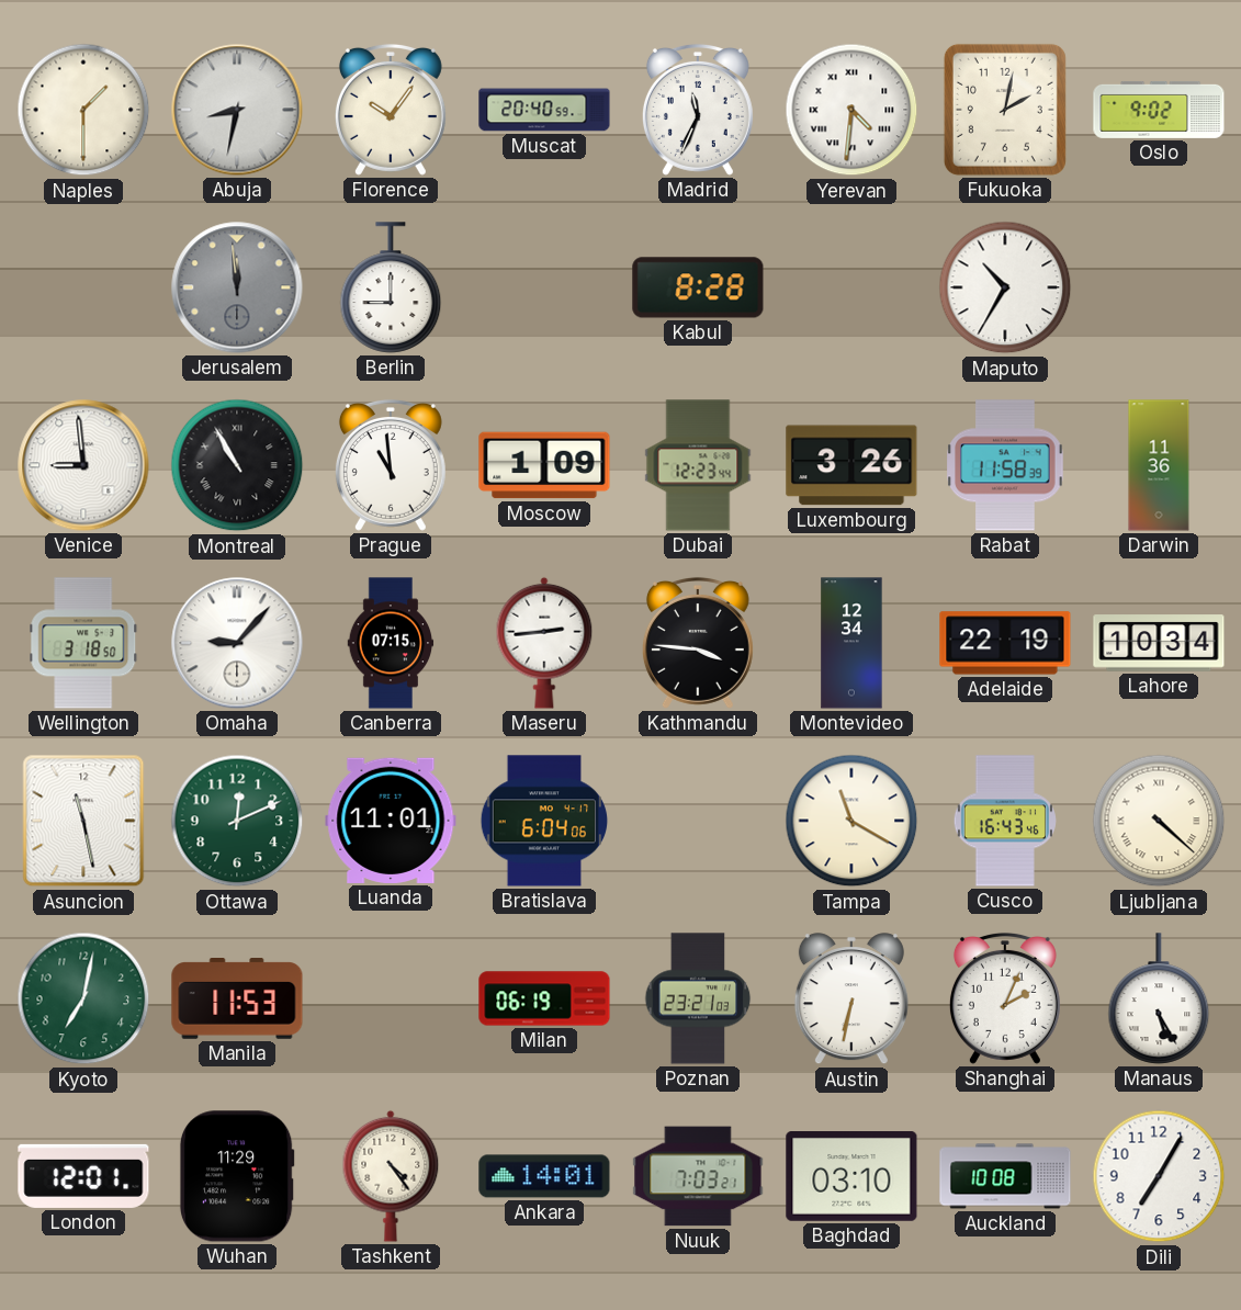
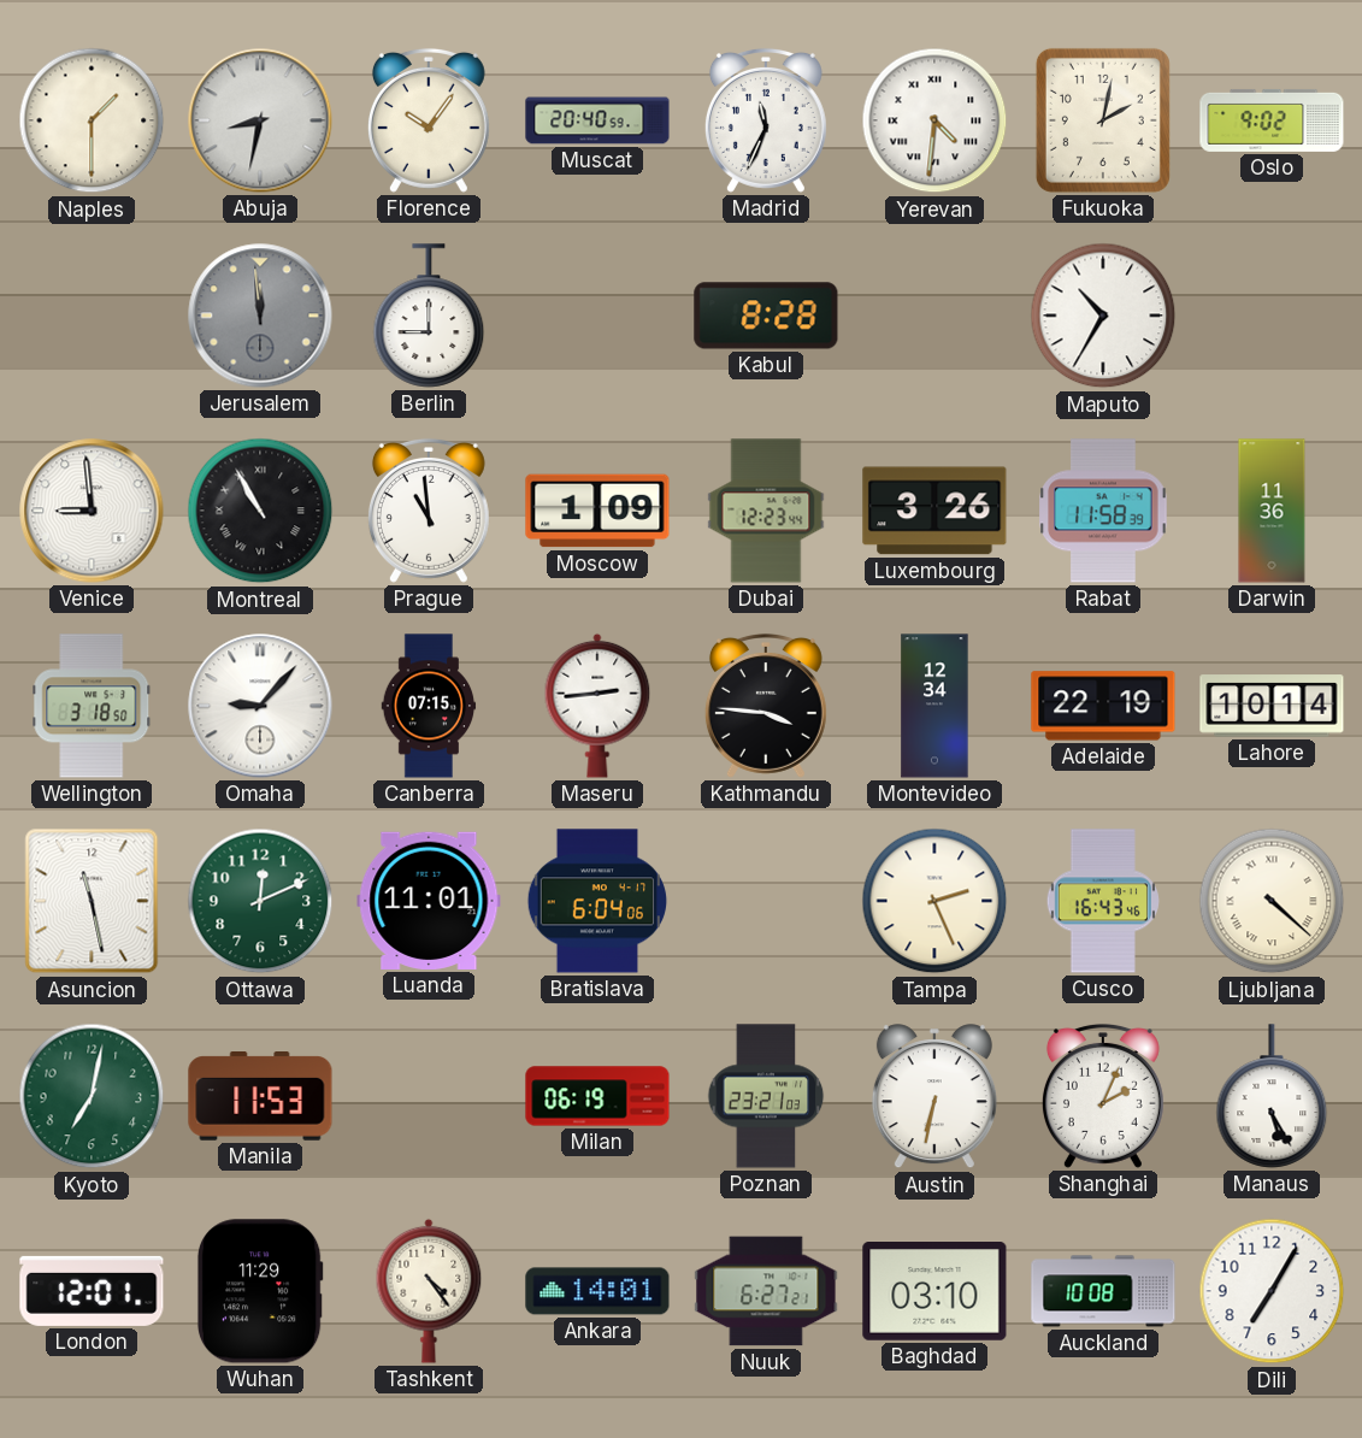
Lahore: 10:34 -> 10:14
Tampa: 11:20 -> 2:26
Nuuk: 7:03 -> 6:27
